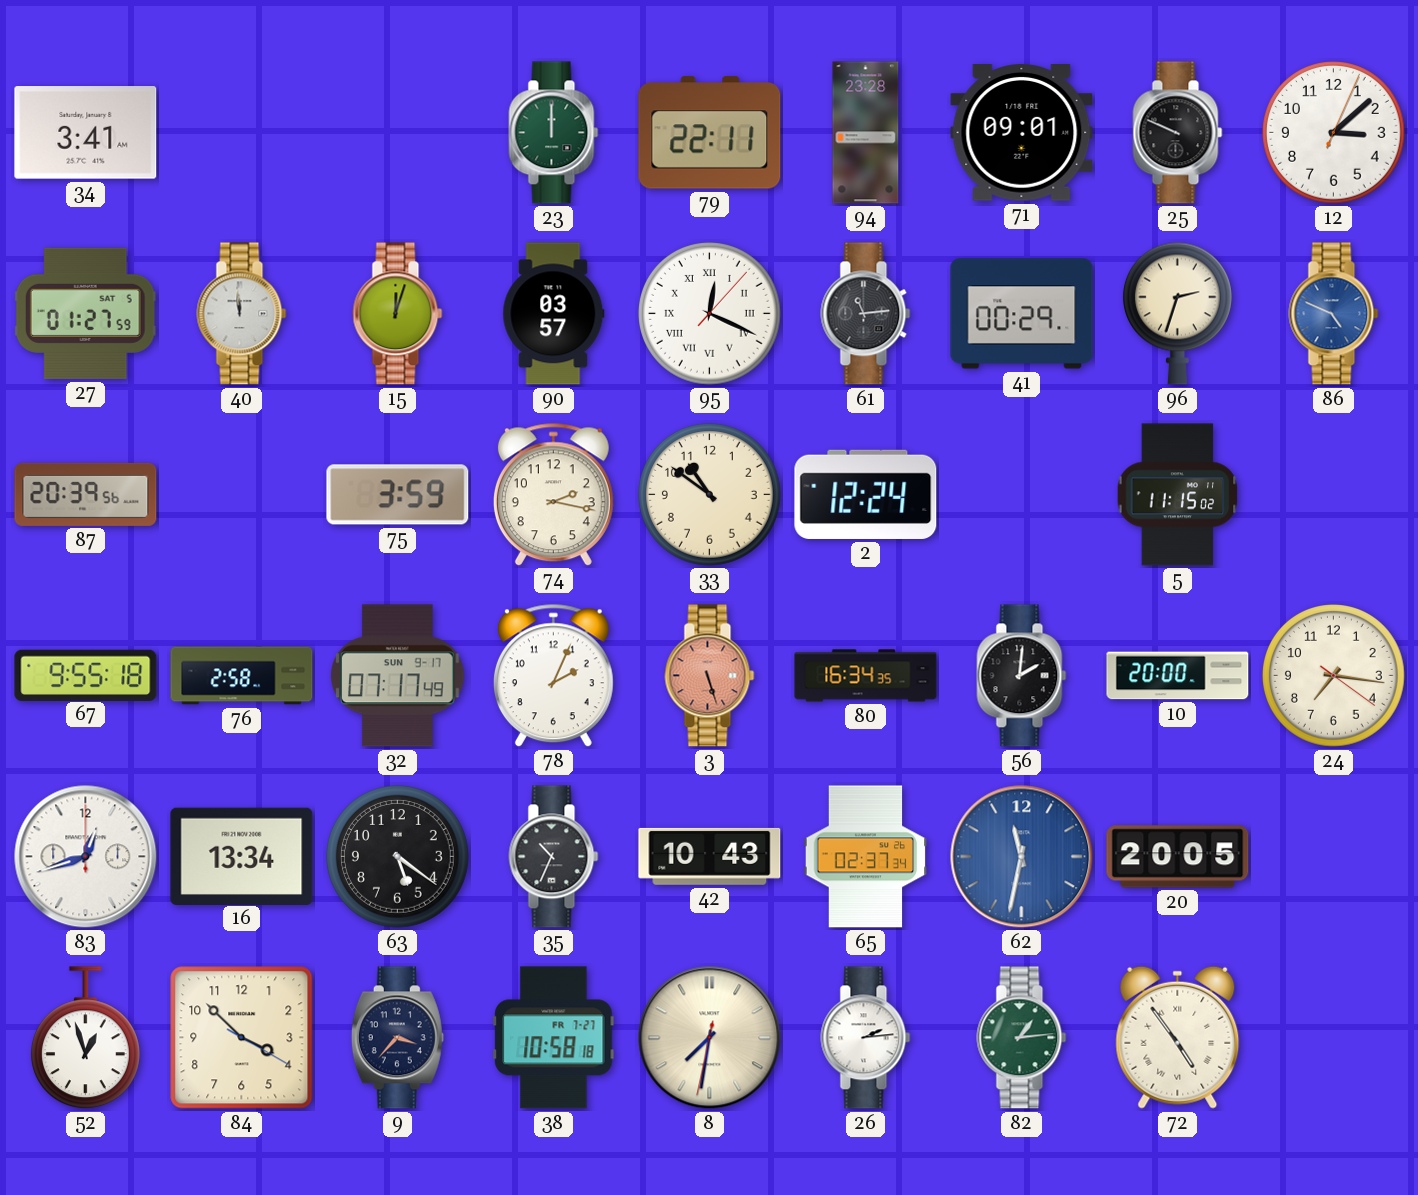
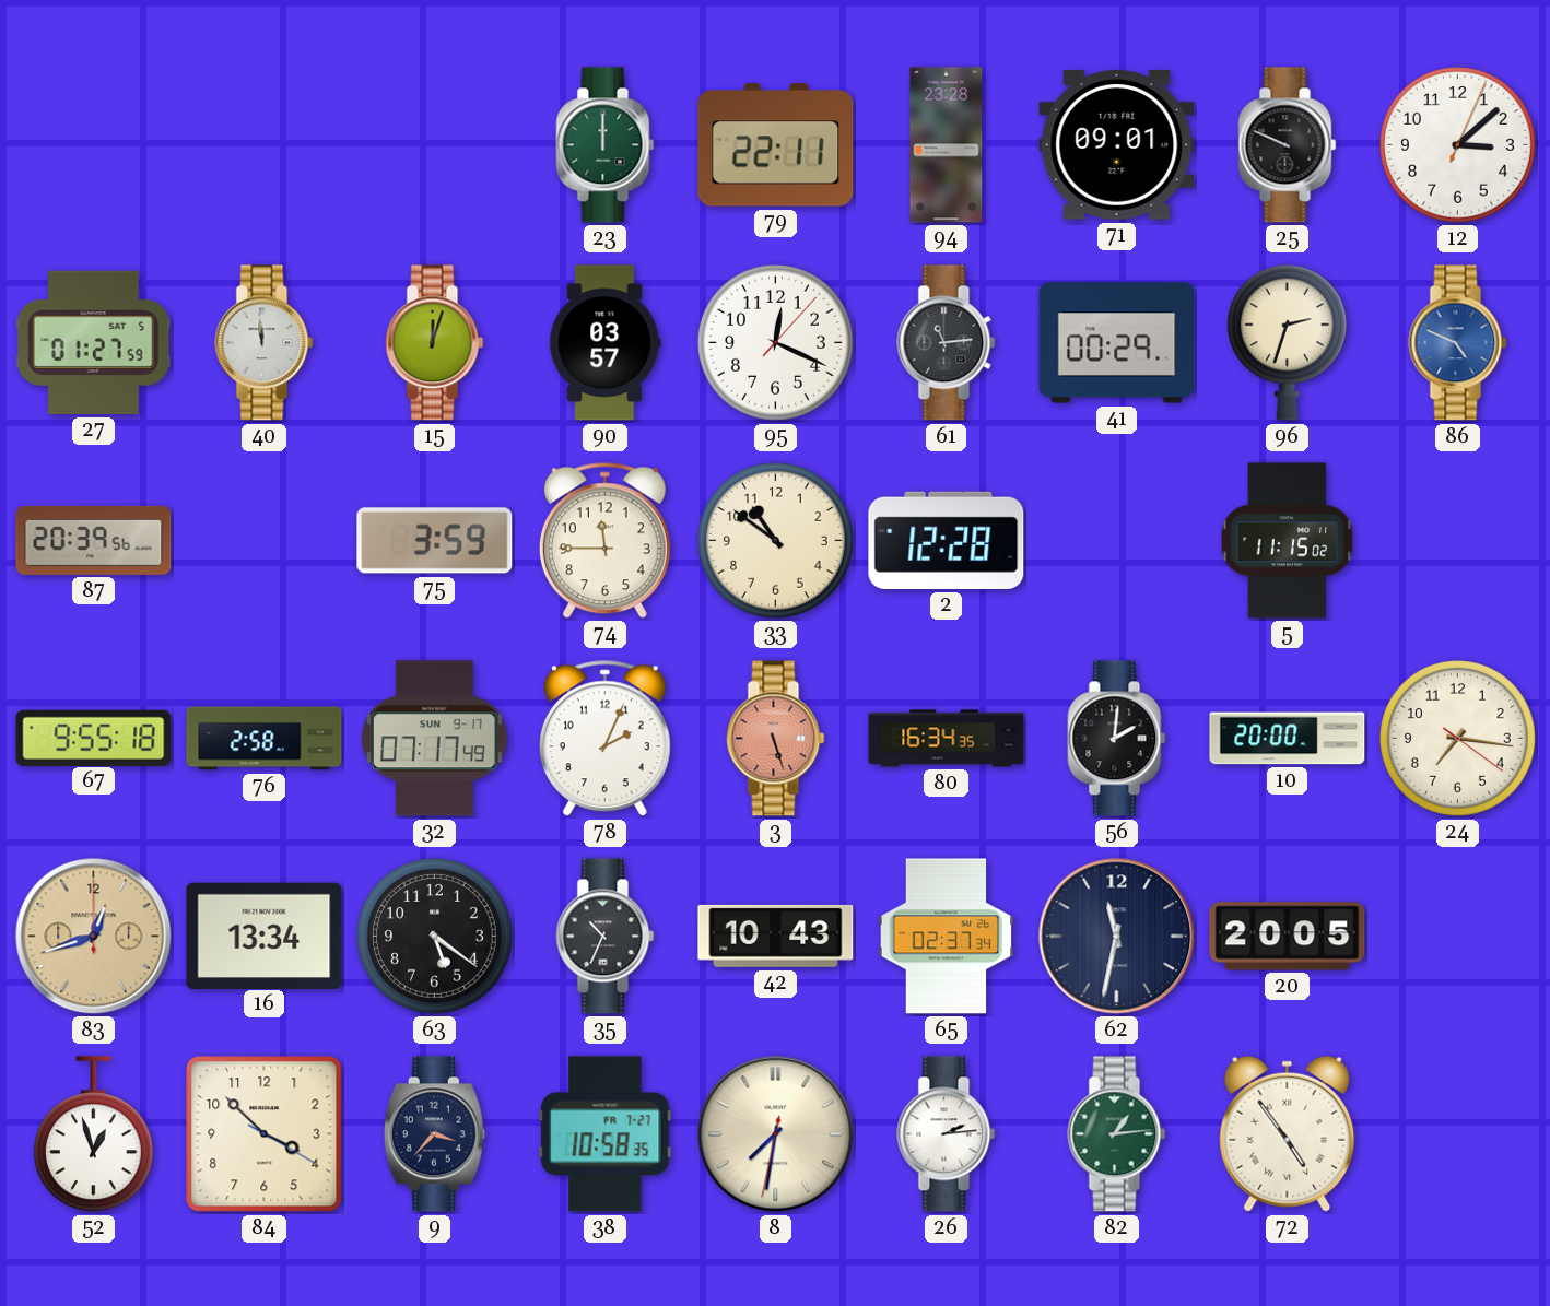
34: 3:41 -> none
95 numerals: Roman -> Arabic
74: 2:17 -> 11:45
2: 12:24 -> 12:28
83 dial: white -> champagne
62 dial: blue -> navy
38: 10:58:18 -> 10:58:35
